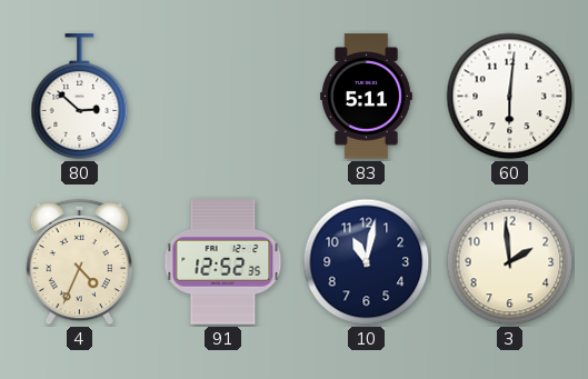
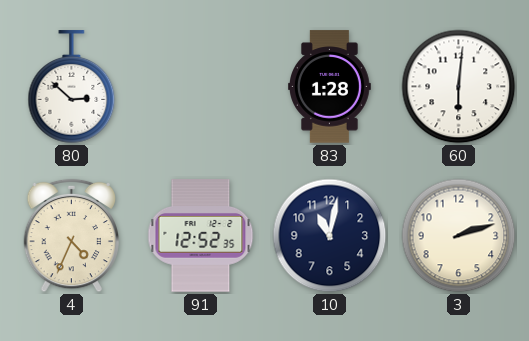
83: 5:11 -> 1:28
3: 1:59 -> 2:12
